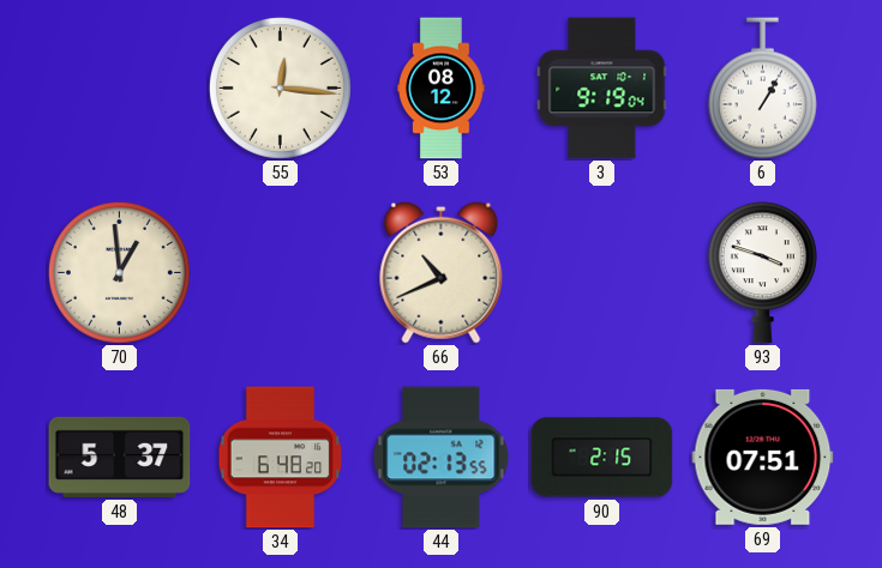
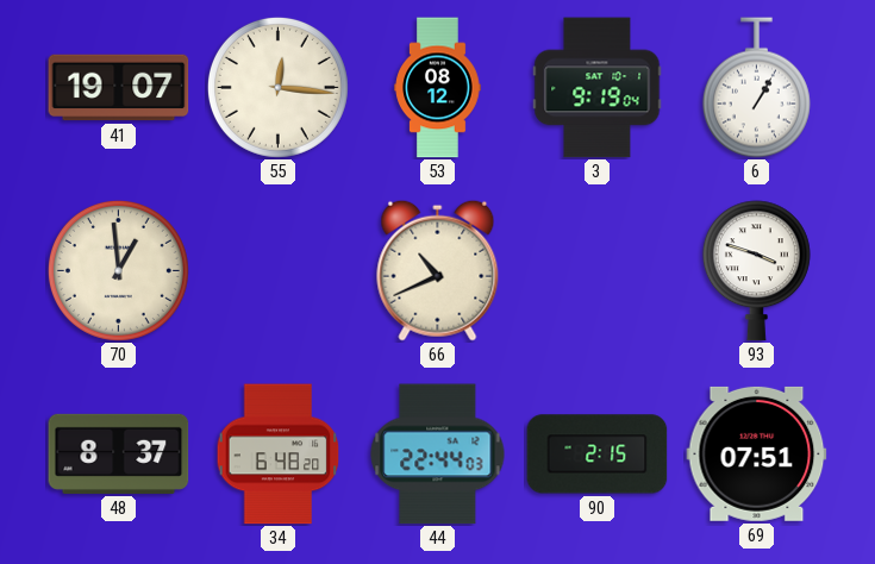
41: none -> 19:07
48: 5:37 -> 8:37
44: 02:13 -> 22:44
